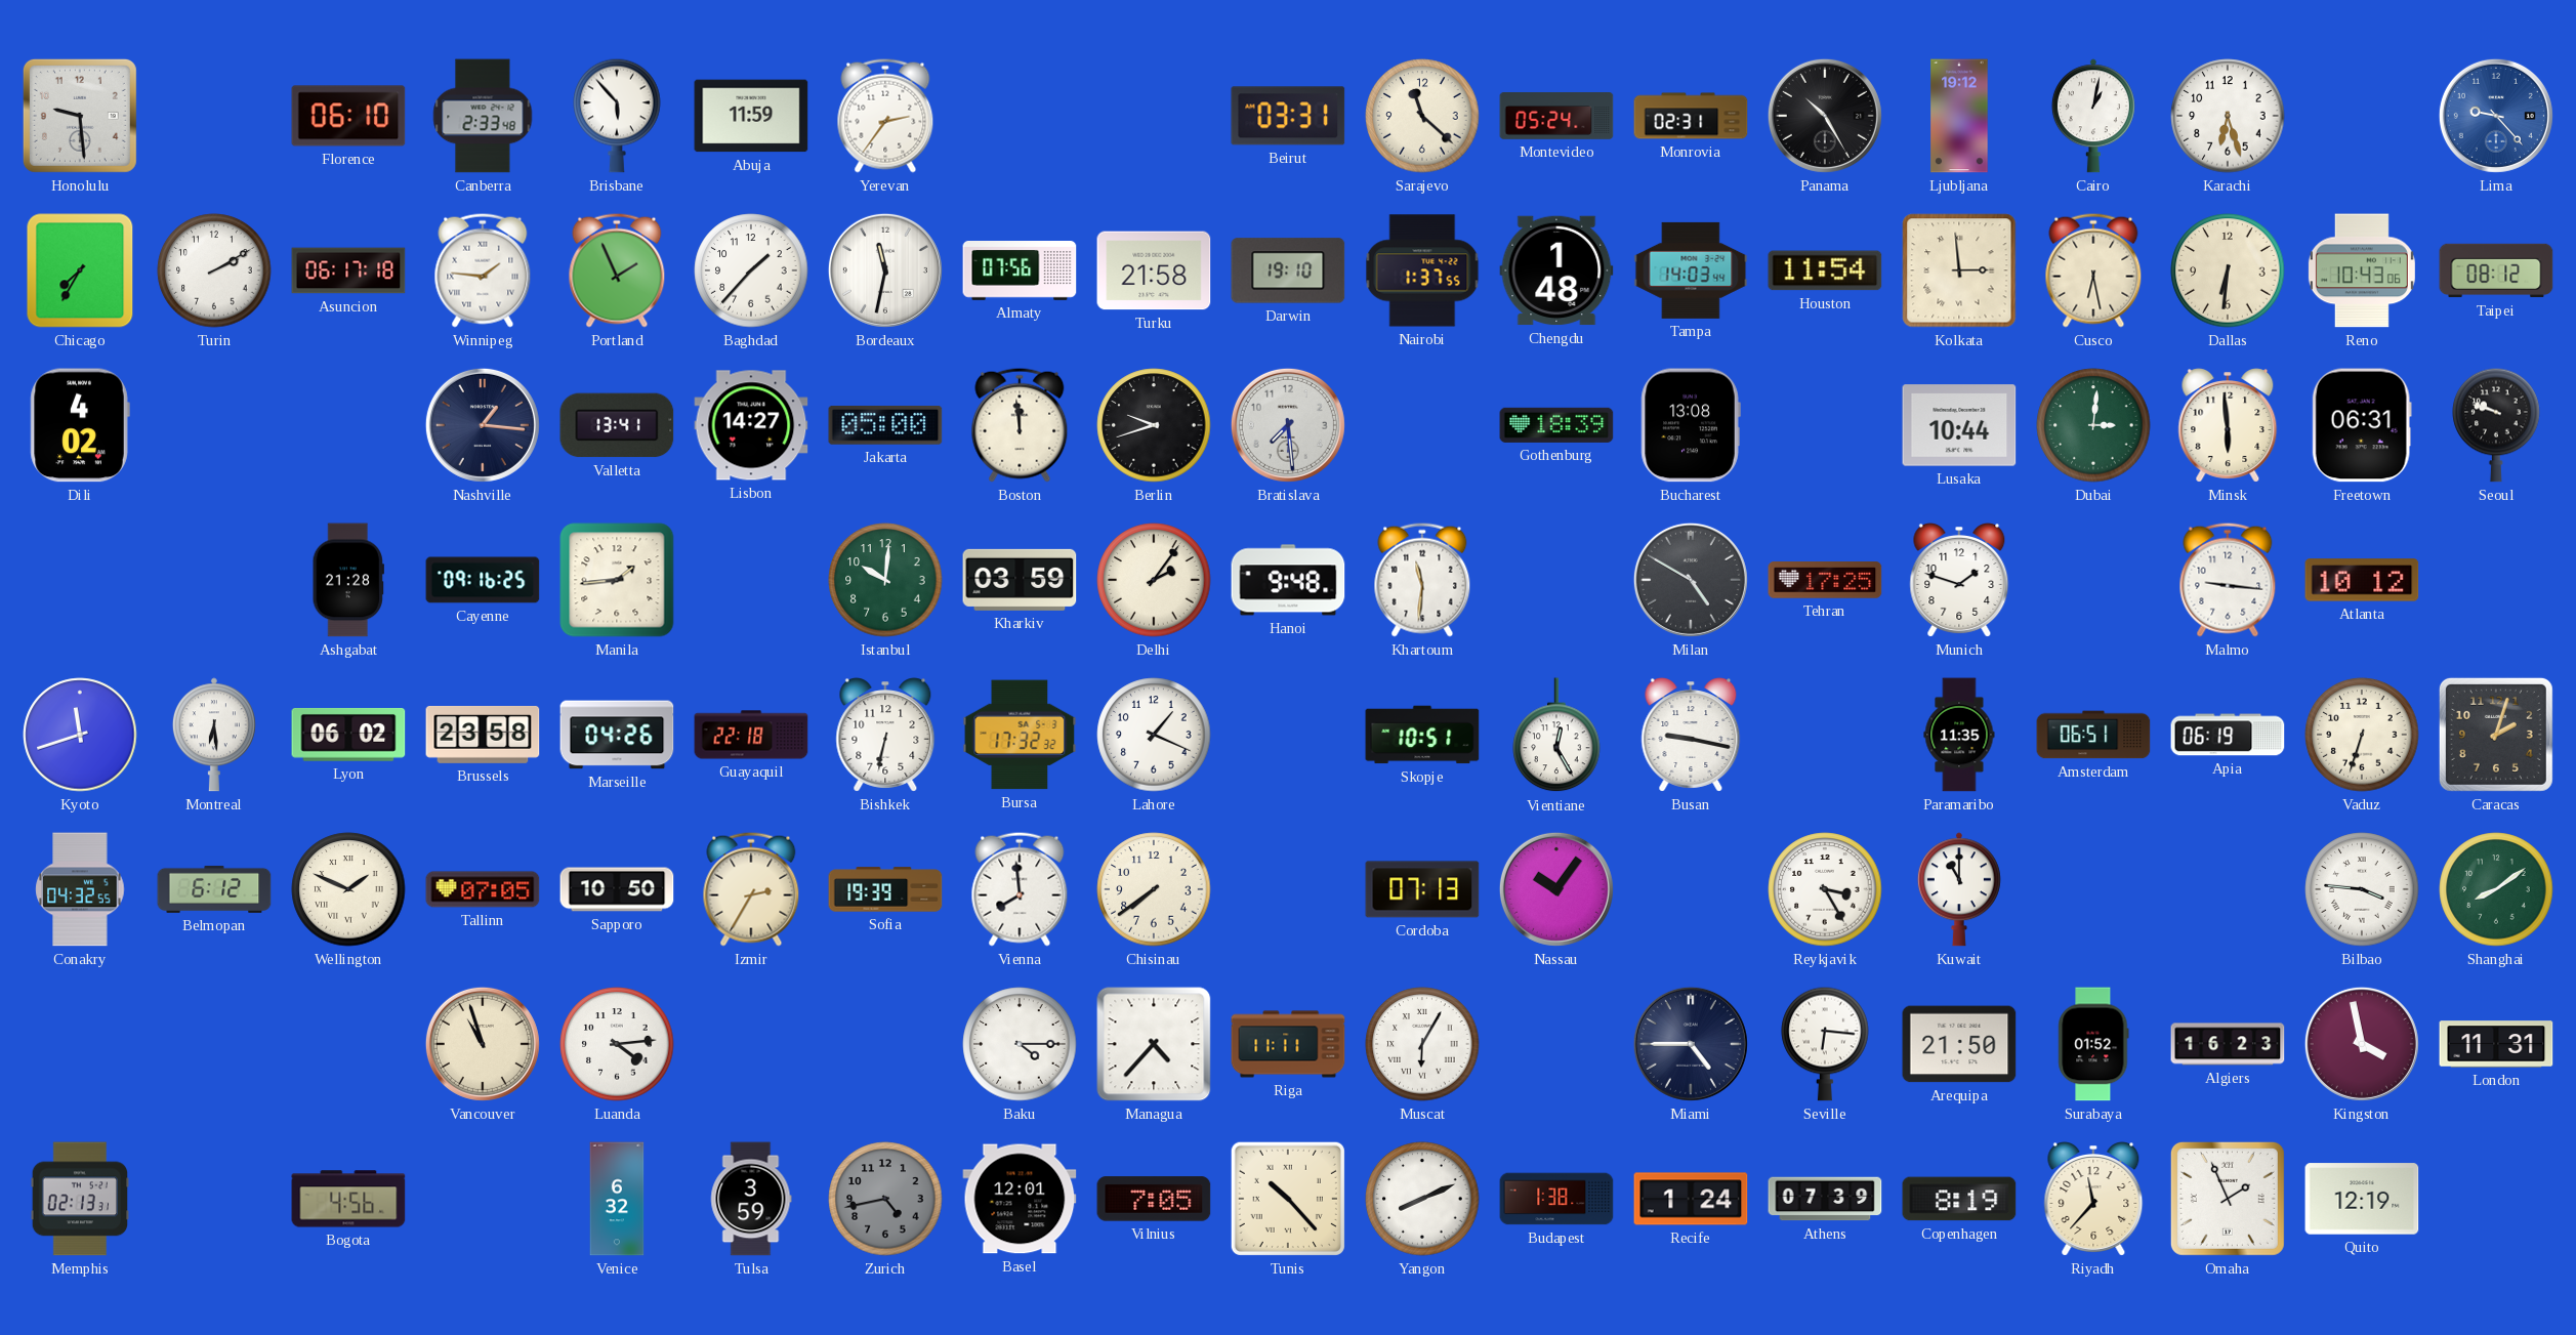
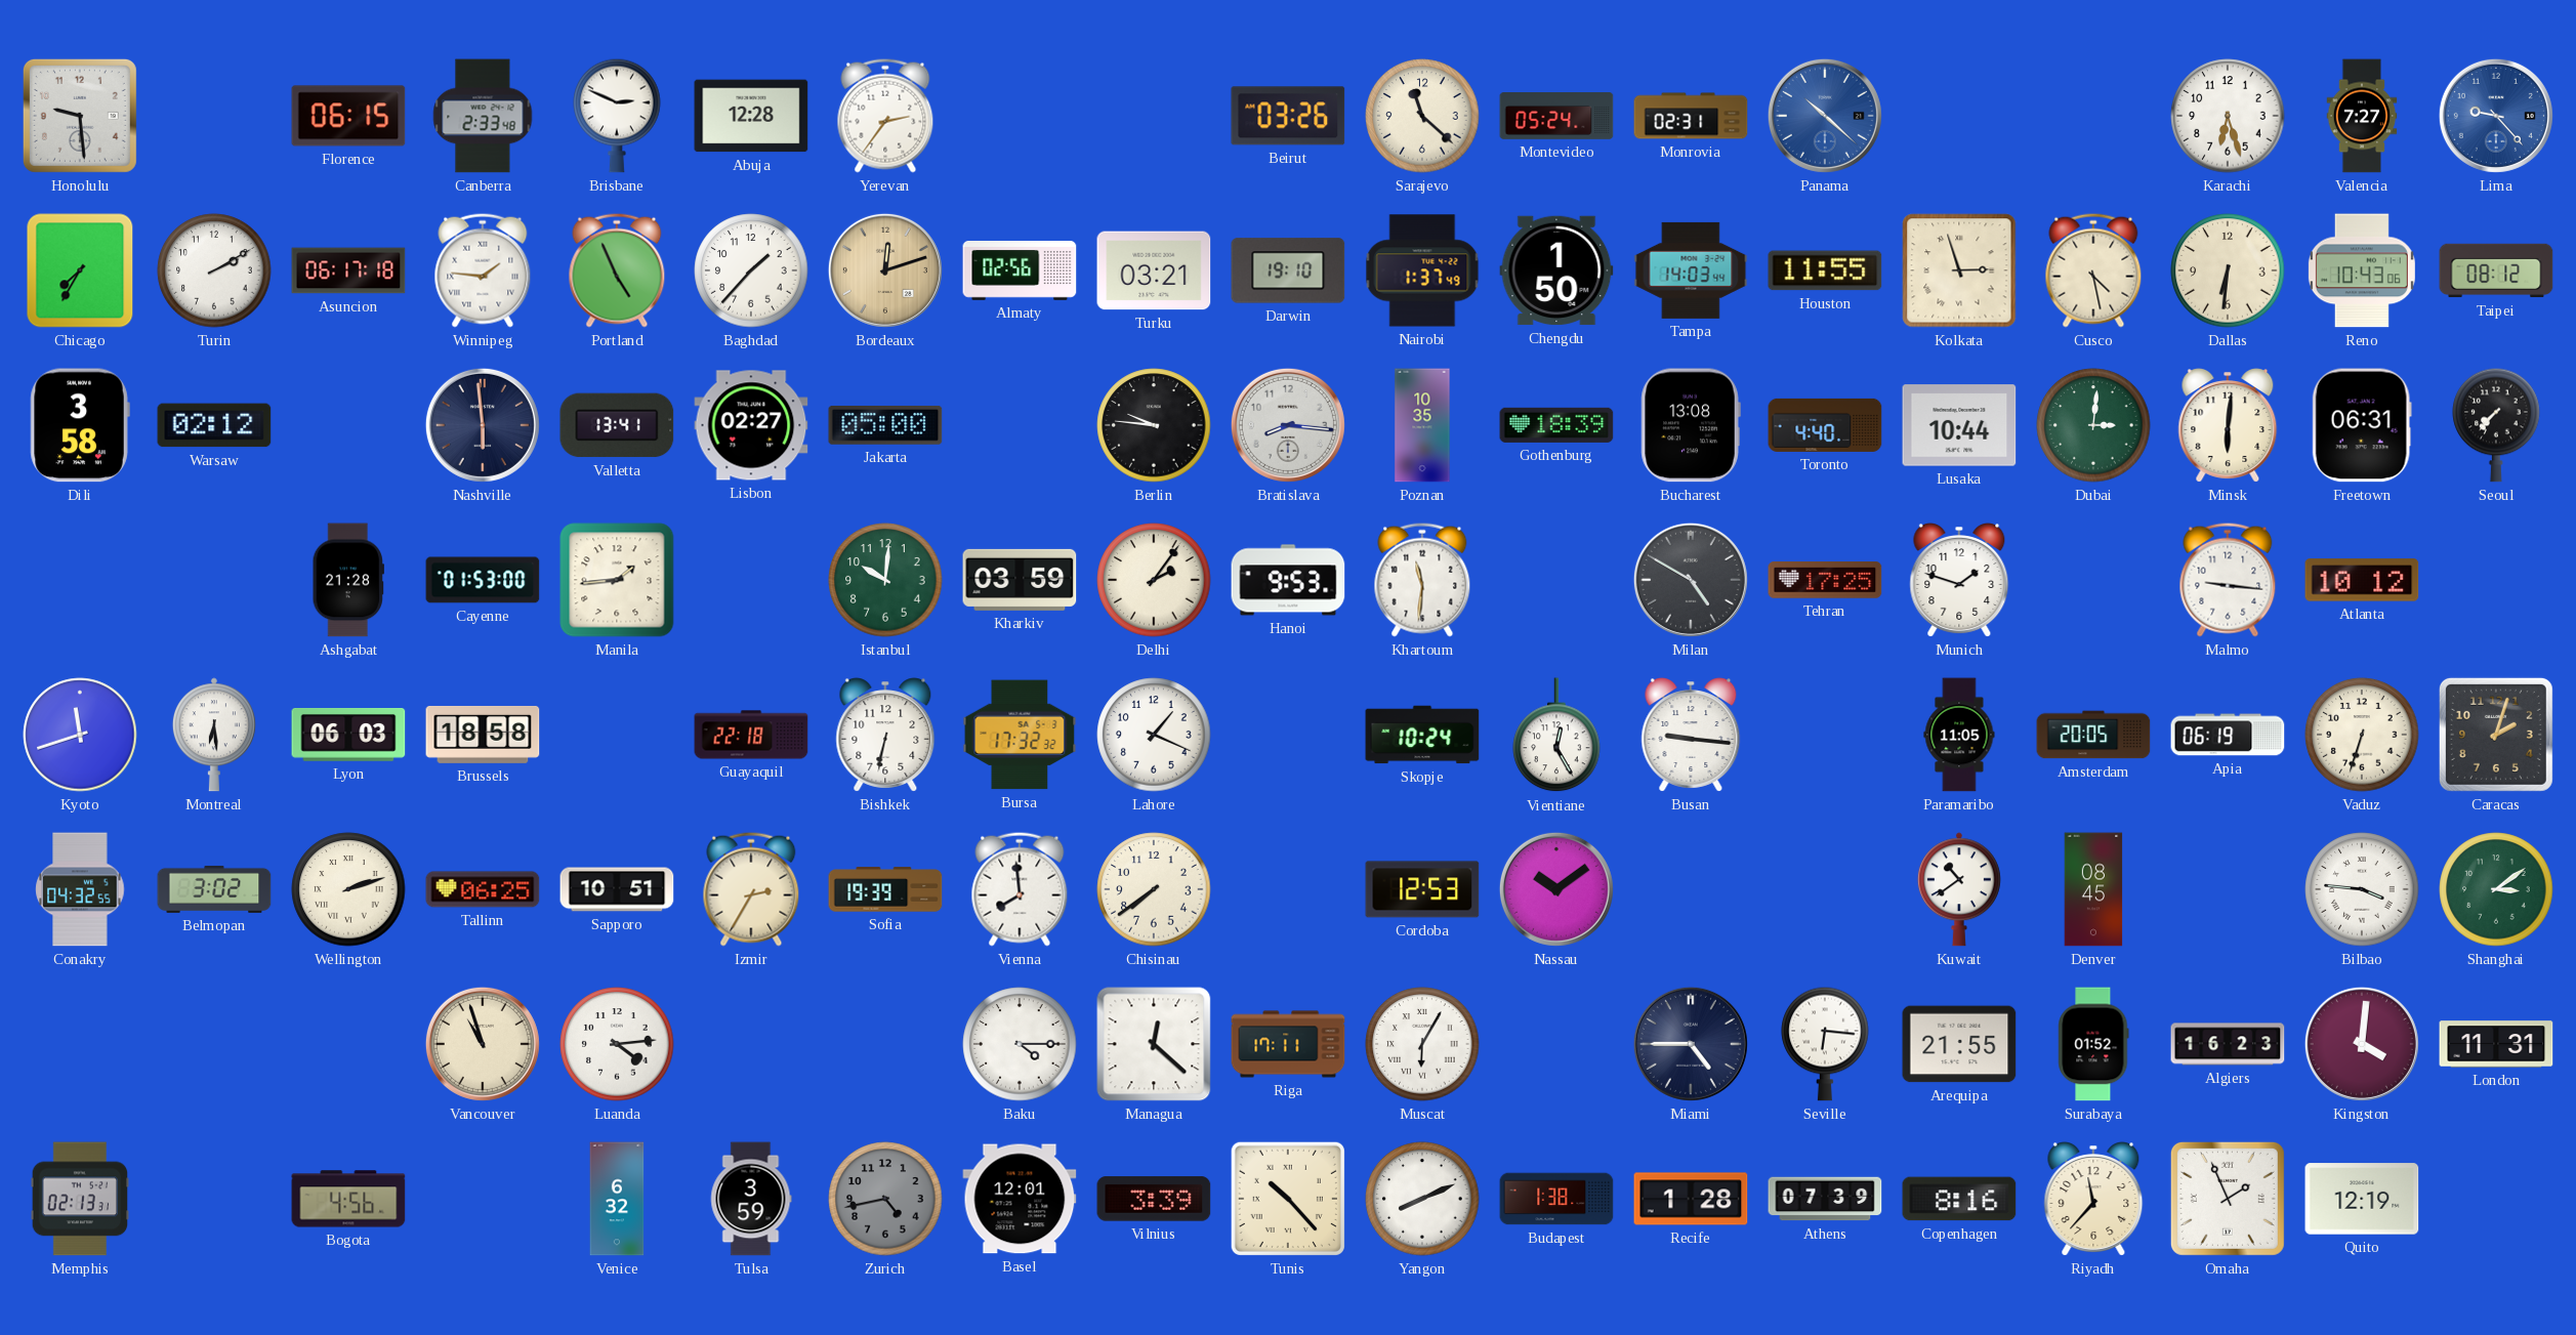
Florence: 06:10 -> 06:15
Brisbane: 5:53 -> 2:49
Abuja: 11:59 -> 12:28
Beirut: 03:31 -> 03:26
Panama: 10:25 -> 10:22
Panama dial: black -> blue
Ljubljana: 19:12 -> none
Cairo: 1:02 -> none
Valencia: none -> 7:27
Portland: 1:56 -> 4:56
Bordeaux: 11:32 -> 12:12
Bordeaux dial: white -> champagne
Almaty: 07:56 -> 02:56
Turku: 21:58 -> 03:21
Nairobi: 1:37:55 -> 1:37:49
Chengdu: 1:48 -> 1:50
Houston: 11:54 -> 11:55
Kolkata: 2:59 -> 2:57
Cusco: 6:28 -> 4:28
Dili: 4:02 -> 3:58
Warsaw: none -> 02:12
Nashville: 1:16 -> 5:59
Lisbon: 14:27 -> 02:27
Boston: 11:59 -> none
Berlin: 9:42 -> 9:46
Bratislava: 7:29 -> 8:16
Poznan: none -> 10:35
Toronto: none -> 4:40
Minsk: 5:59 -> 6:01
Seoul: 9:48 -> 7:37
Cayenne: 09:16 -> 01:53
Hanoi: 9:48 -> 9:53
Lyon: 06:02 -> 06:03
Brussels: 23:58 -> 18:58
Marseille: 04:26 -> none
Skopje: 10:51 -> 10:24
Busan: 9:17 -> 9:16
Paramaribo: 11:35 -> 11:05
Amsterdam: 06:51 -> 20:05
Belmopan: 6:12 -> 3:02
Wellington: 1:49 -> 2:12
Tallinn: 07:05 -> 06:25
Sapporo: 10:50 -> 10:51
Cordoba: 07:13 -> 12:53
Nassau: 10:06 -> 10:09
Reykjavik: 3:25 -> none
Kuwait: 11:00 -> 10:39
Denver: none -> 08:45
Shanghai: 8:09 -> 3:09
Managua: 4:37 -> 12:22
Riga: 11:11 -> 17:11
Arequipa: 21:50 -> 21:55
Kingston: 3:58 -> 4:01
Vilnius: 7:05 -> 3:39
Recife: 1:24 -> 1:28
Copenhagen: 8:19 -> 8:16
